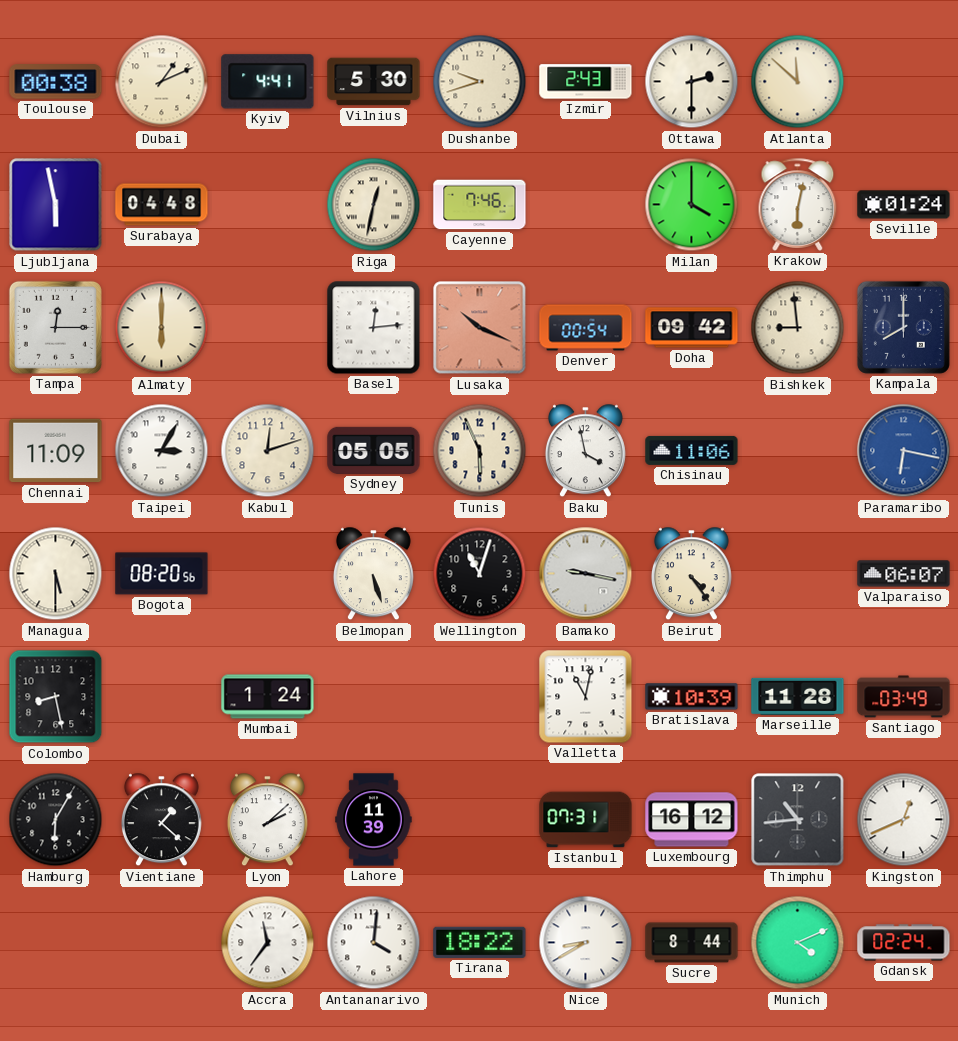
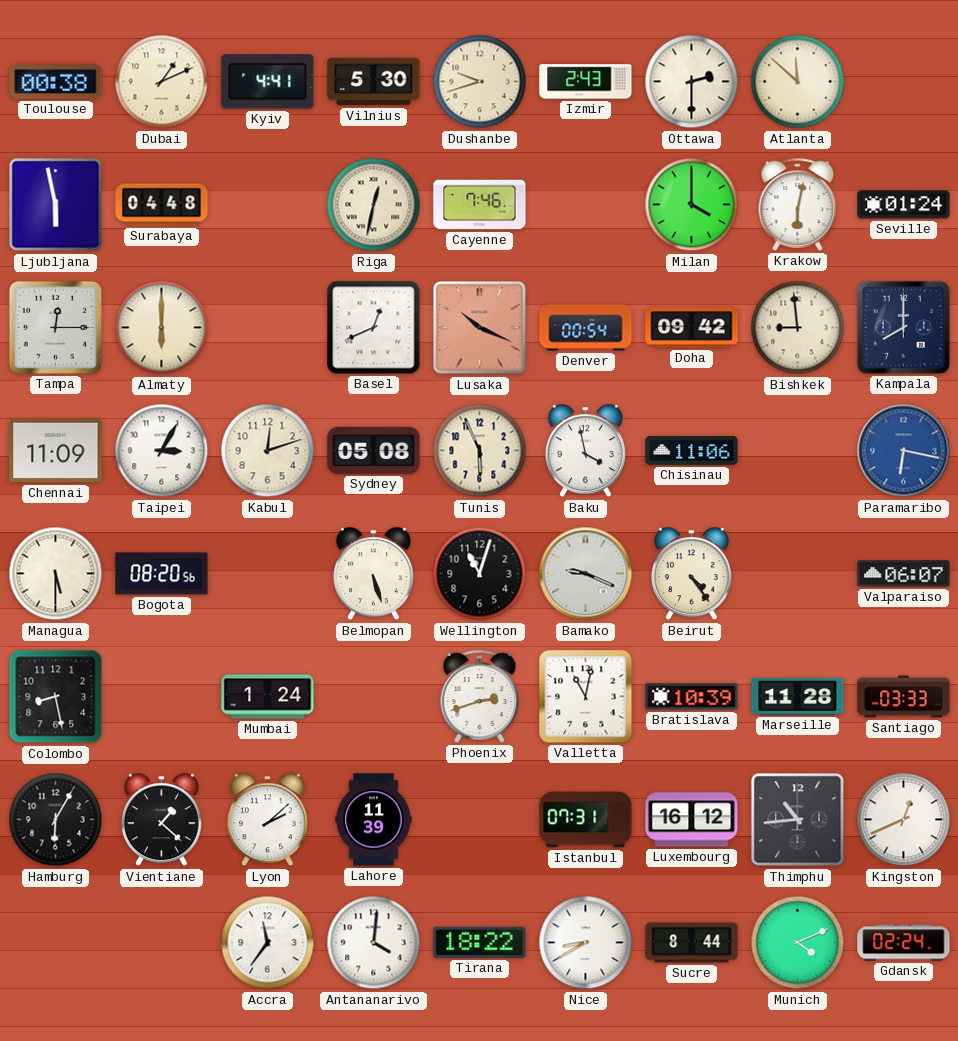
Basel: 12:14 -> 12:41
Sydney: 05:05 -> 05:08
Bamako: 9:17 -> 9:19
Phoenix: none -> 2:42
Santiago: 03:49 -> 03:33
